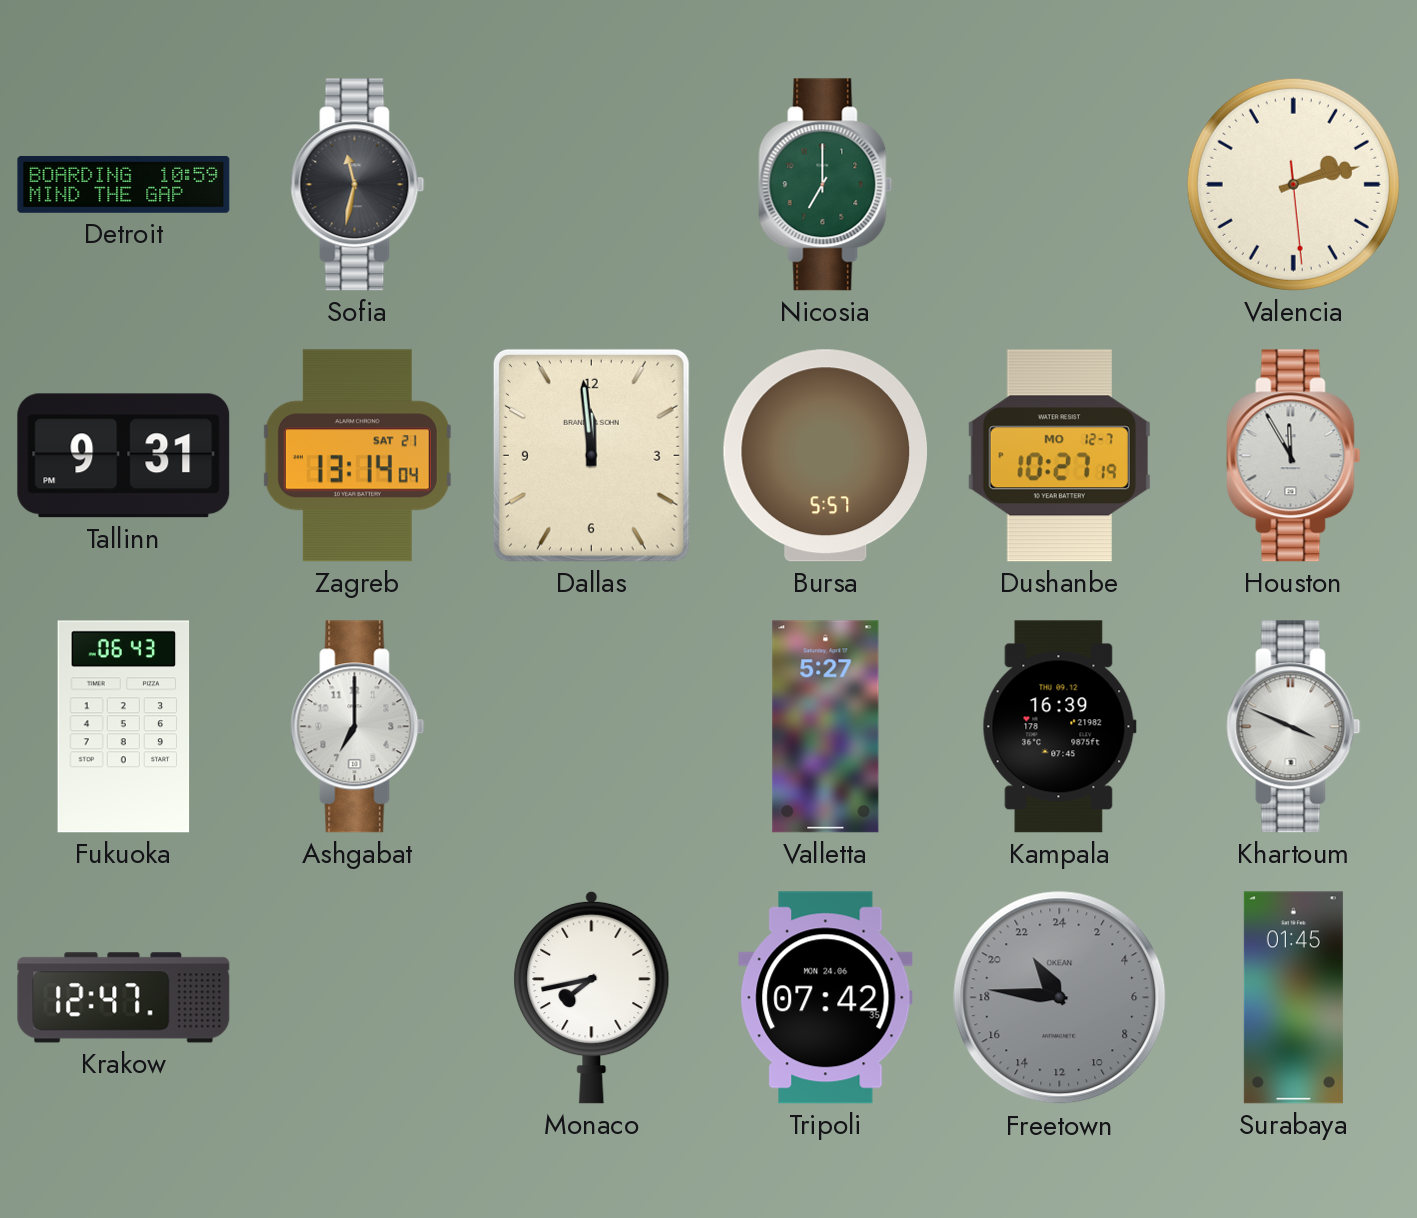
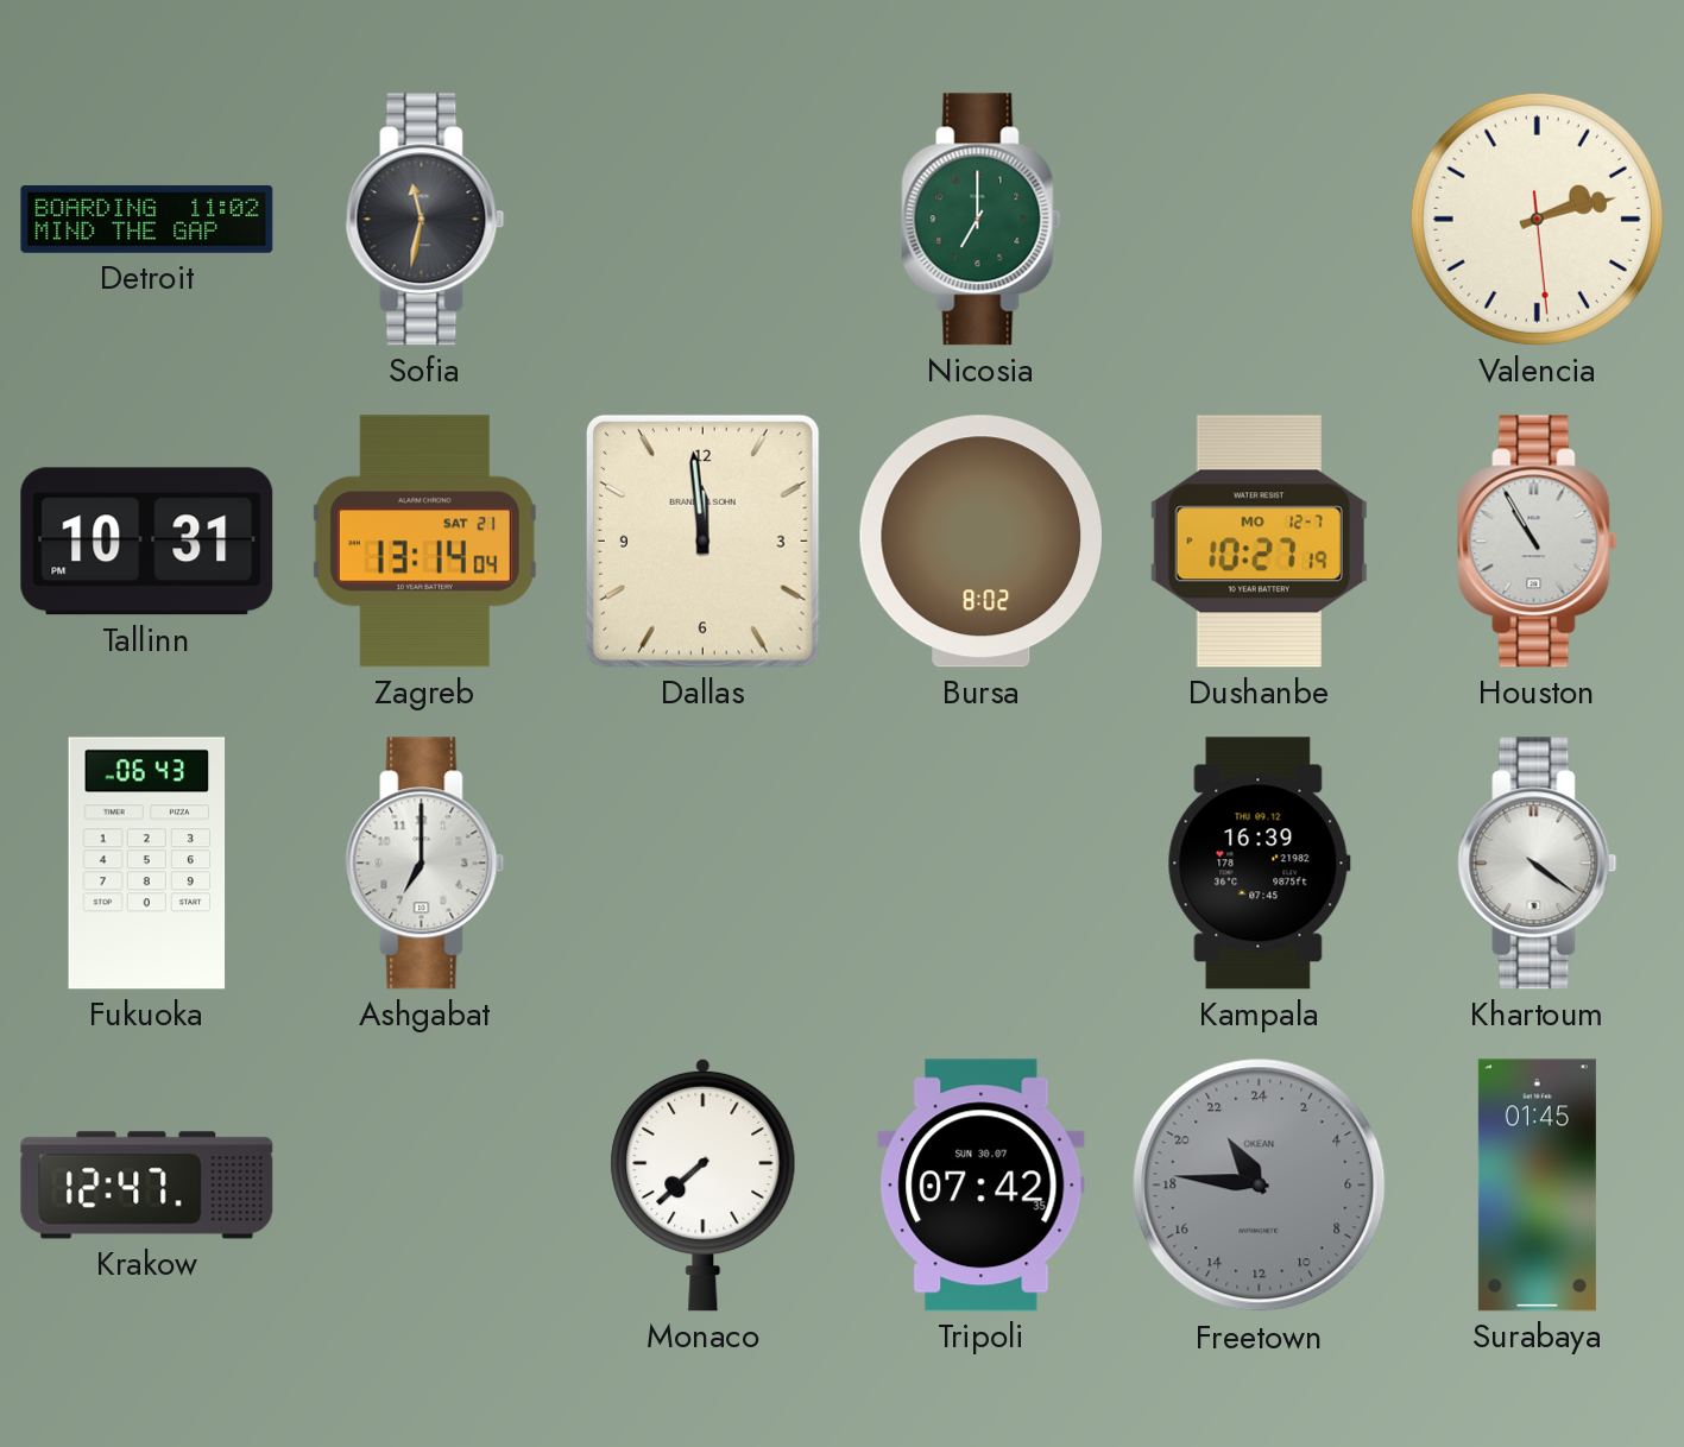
Detroit: 10:59 -> 11:02
Tallinn: 9:31 -> 10:31
Bursa: 5:57 -> 8:02
Houston: 11:55 -> 10:55
Valletta: 5:27 -> none
Khartoum: 3:49 -> 4:21
Monaco: 7:43 -> 7:38
Tripoli date: MON 24.06 -> SUN 30.07
